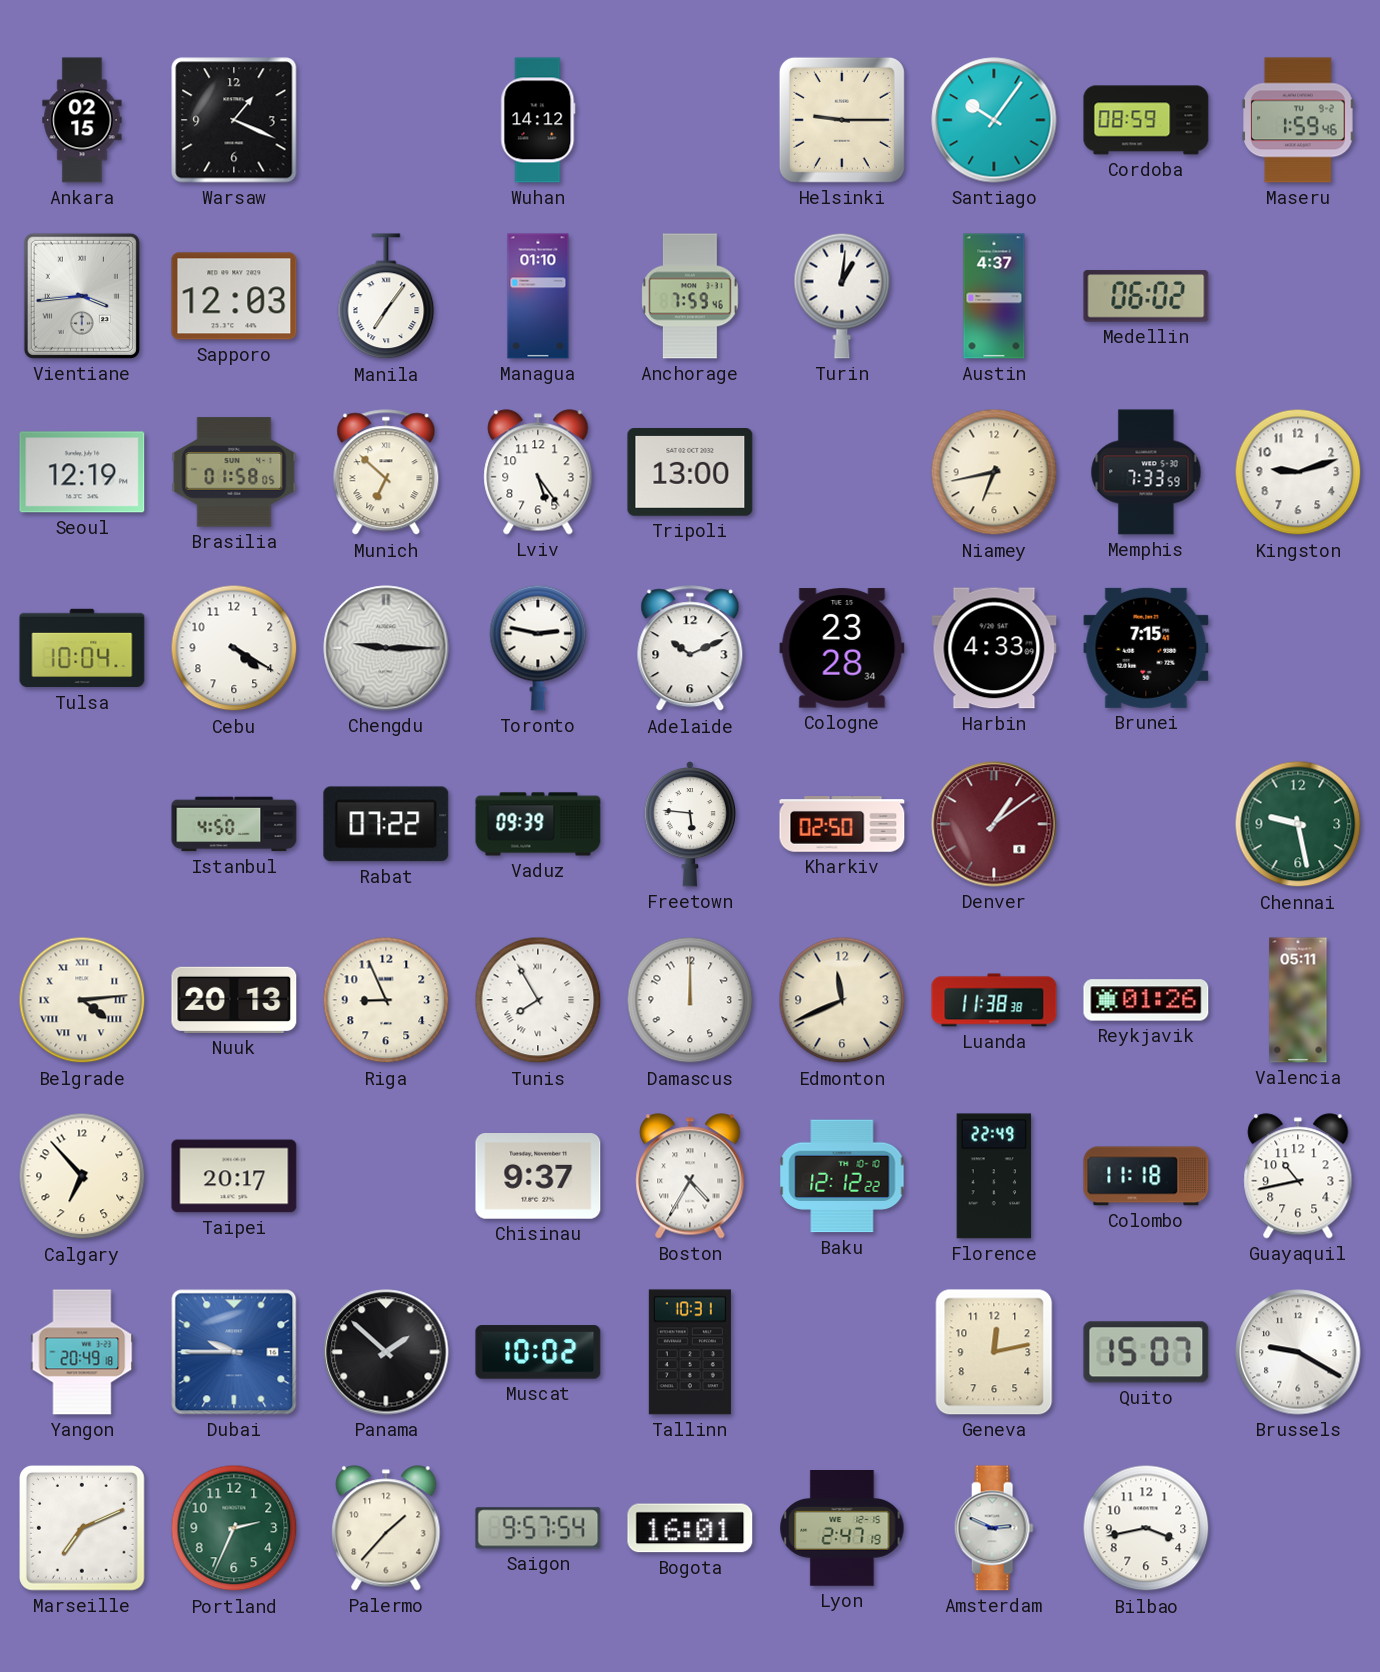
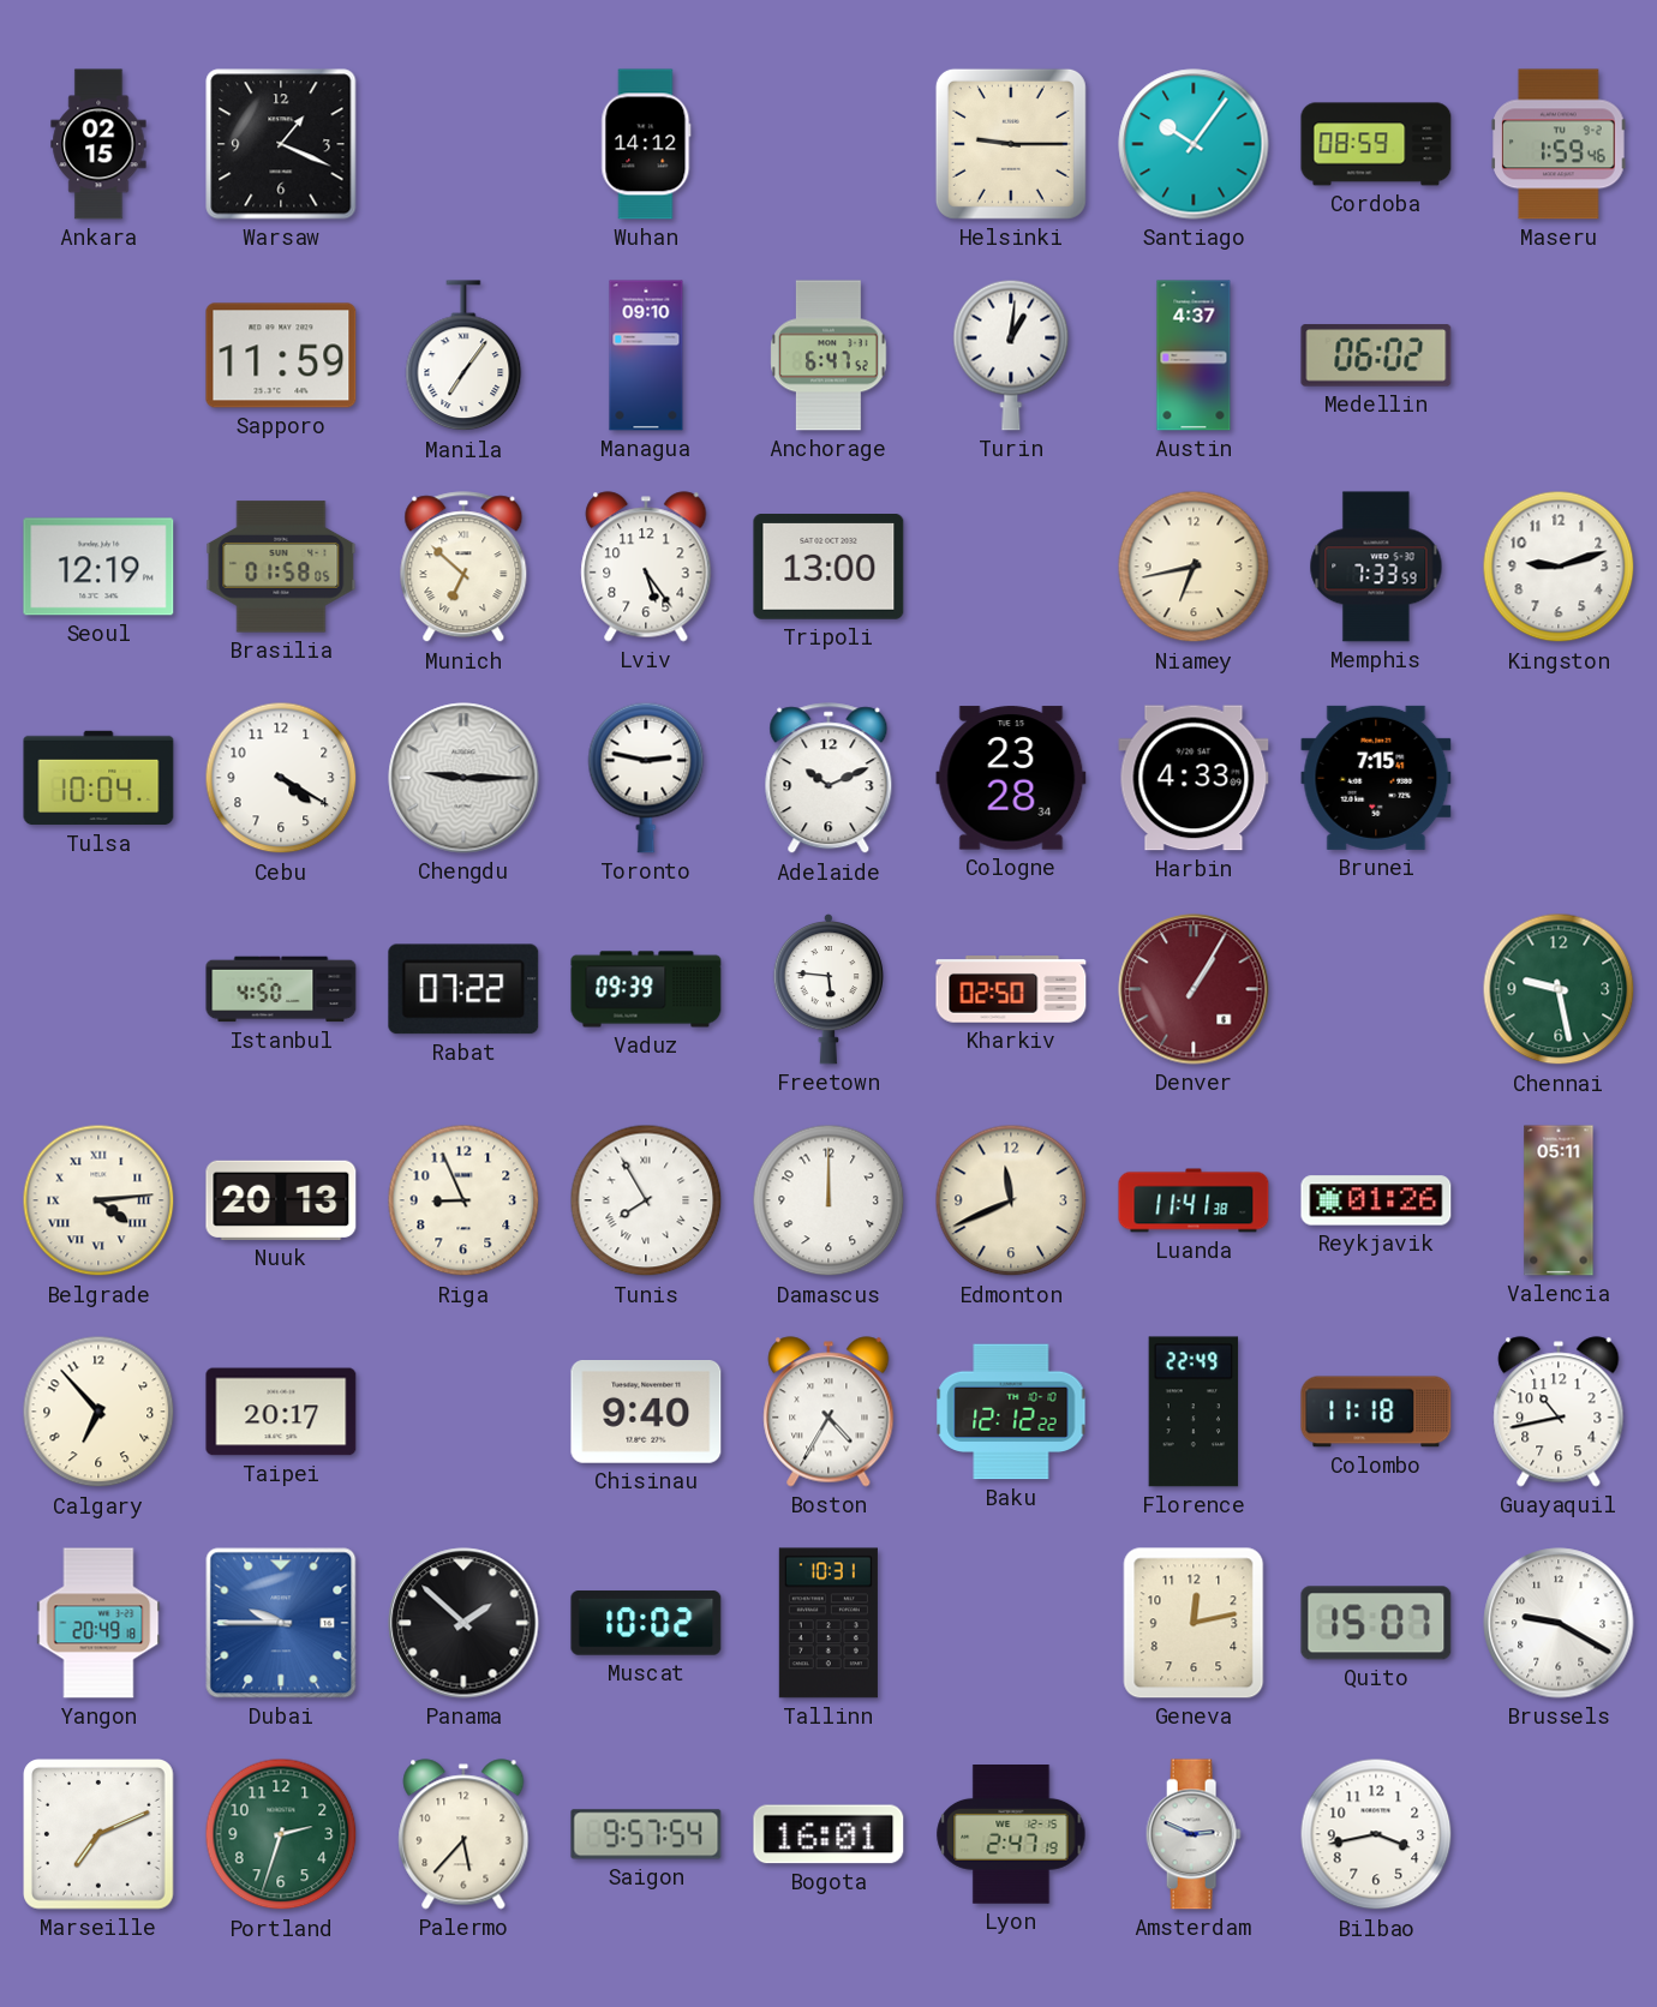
Vientiane: 3:44 -> none
Sapporo: 12:03 -> 11:59
Managua: 01:10 -> 09:10
Anchorage: 7:59 -> 6:47
Denver: 1:09 -> 1:05
Luanda: 11:38 -> 11:41
Chisinau: 9:37 -> 9:40
Portland: 2:34 -> 2:33
Palermo: 1:37 -> 5:37
